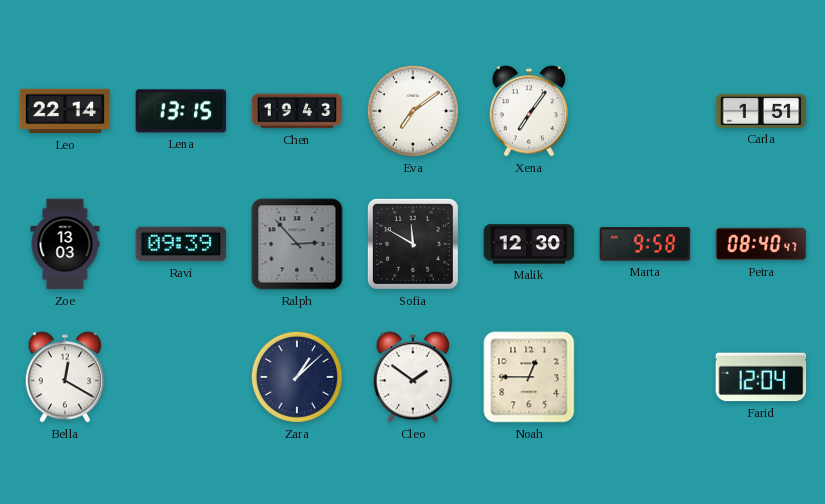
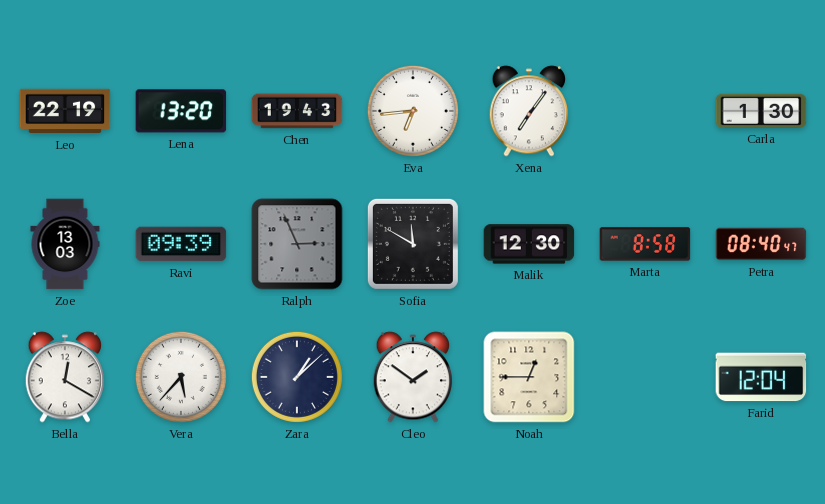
Leo: 22:14 -> 22:19
Lena: 13:15 -> 13:20
Eva: 7:09 -> 6:44
Carla: 1:51 -> 1:30
Ralph: 2:53 -> 2:56
Marta: 9:58 -> 8:58
Vera: none -> 5:37
